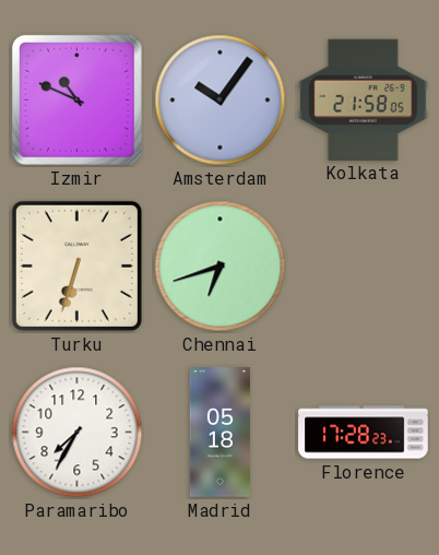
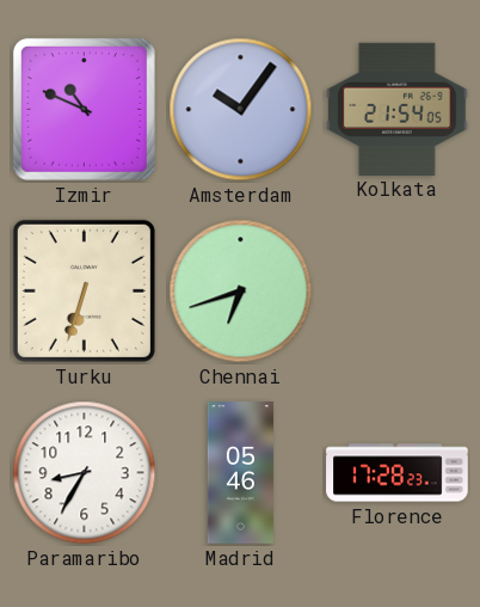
Kolkata: 21:58 -> 21:54
Paramaribo: 7:35 -> 8:35
Madrid: 05:18 -> 05:46
